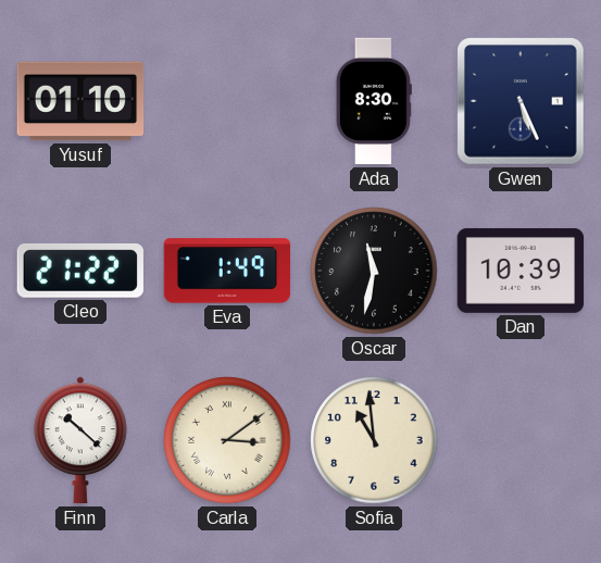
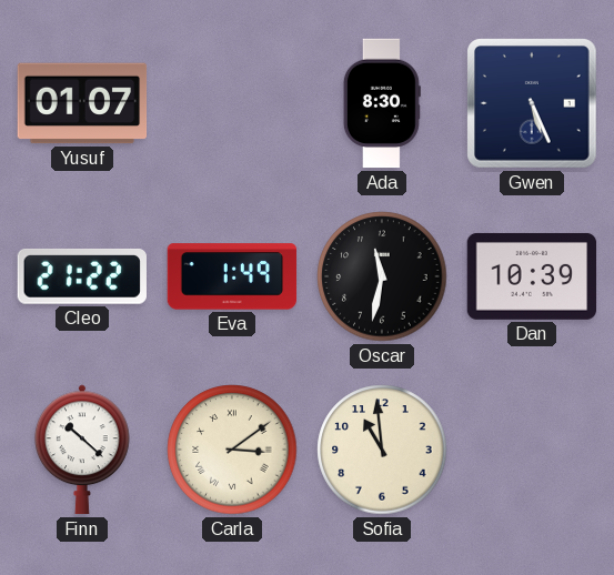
Yusuf: 01:10 -> 01:07
